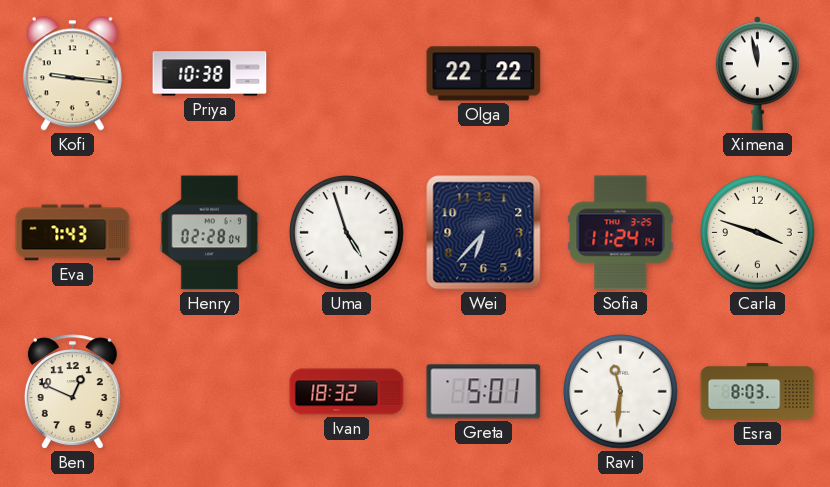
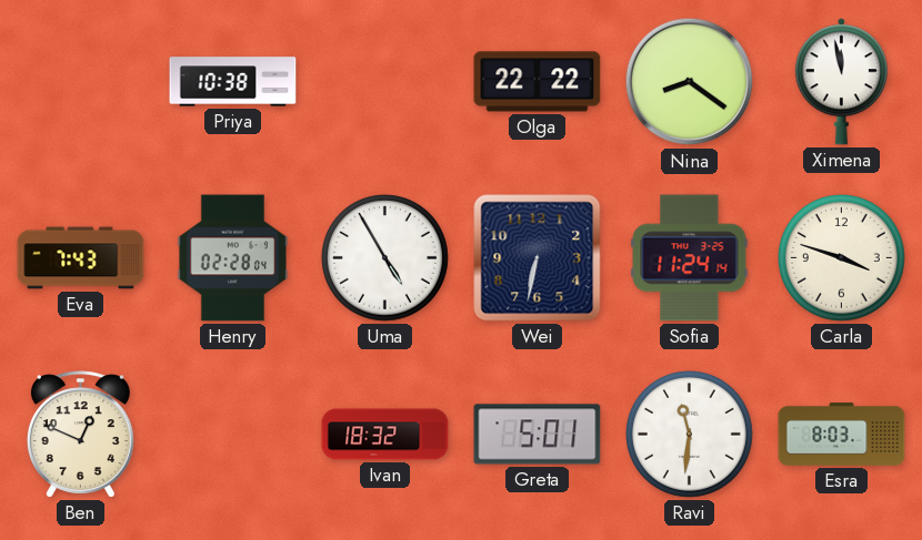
Kofi: 9:16 -> none
Nina: none -> 8:21
Uma: 4:57 -> 4:55
Wei: 6:37 -> 6:32
